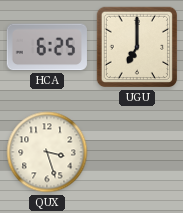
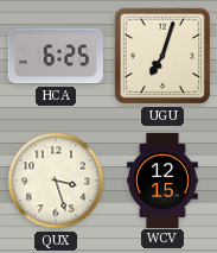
UGU: 7:00 -> 7:03
WCV: none -> 12:15
